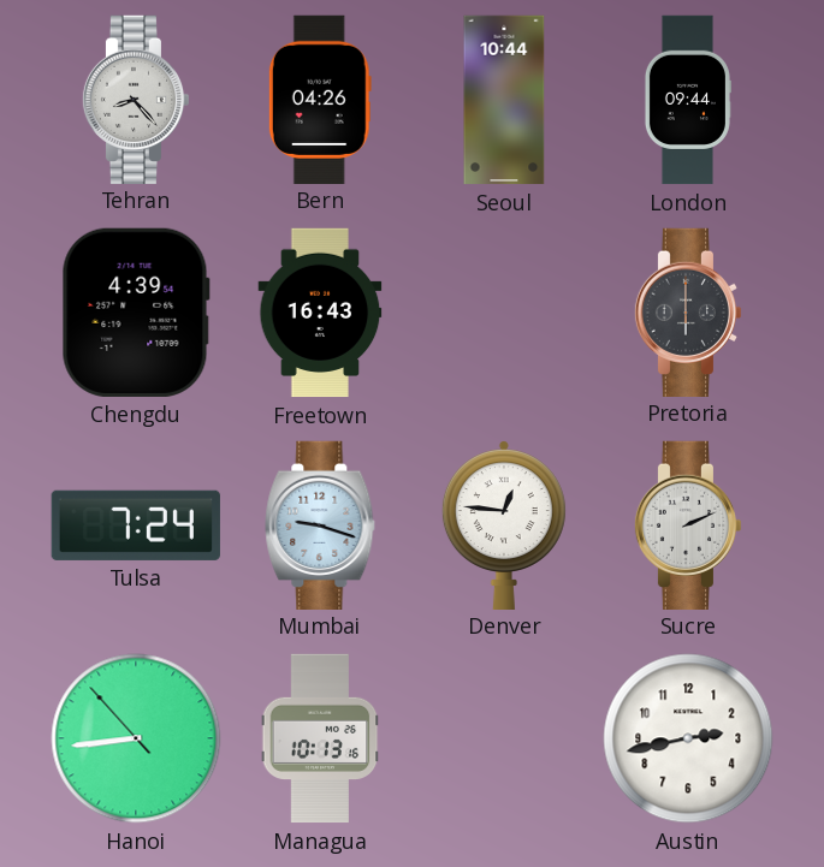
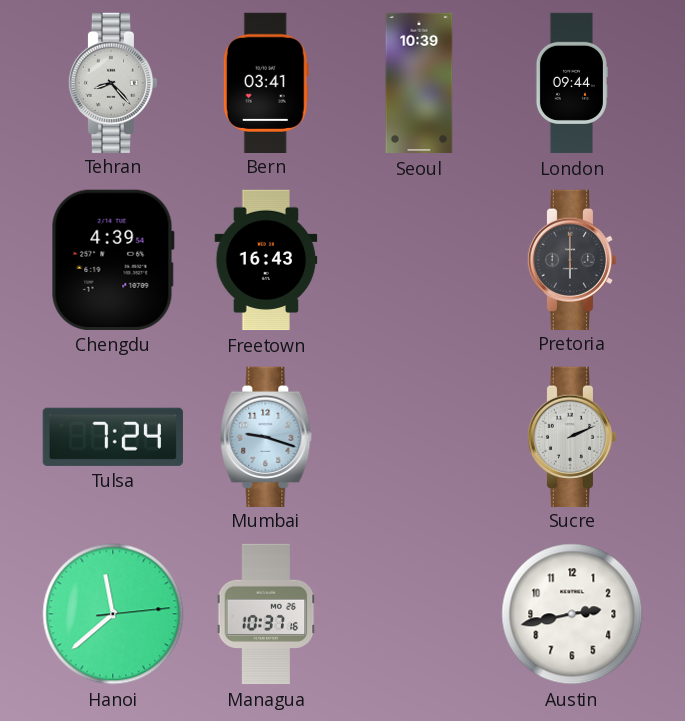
Bern: 04:26 -> 03:41
Seoul: 10:44 -> 10:39
Denver: 12:46 -> none
Hanoi: 8:43 -> 11:38
Managua: 10:13 -> 10:37
